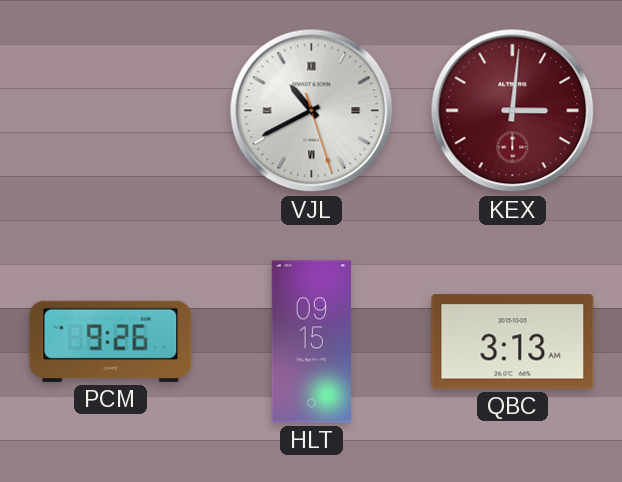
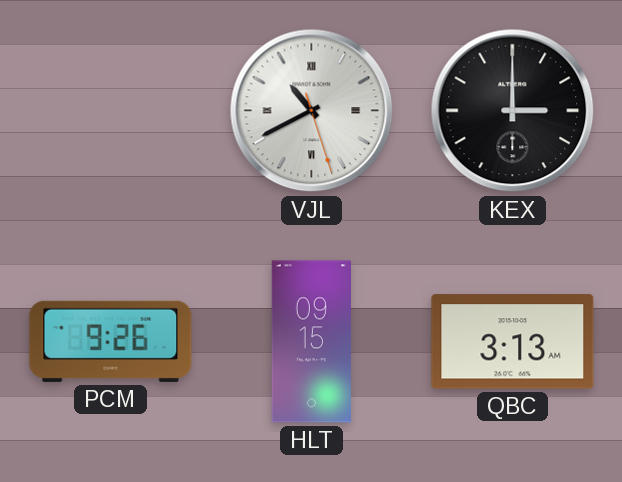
KEX: 3:01 -> 3:00
KEX dial: burgundy -> black
